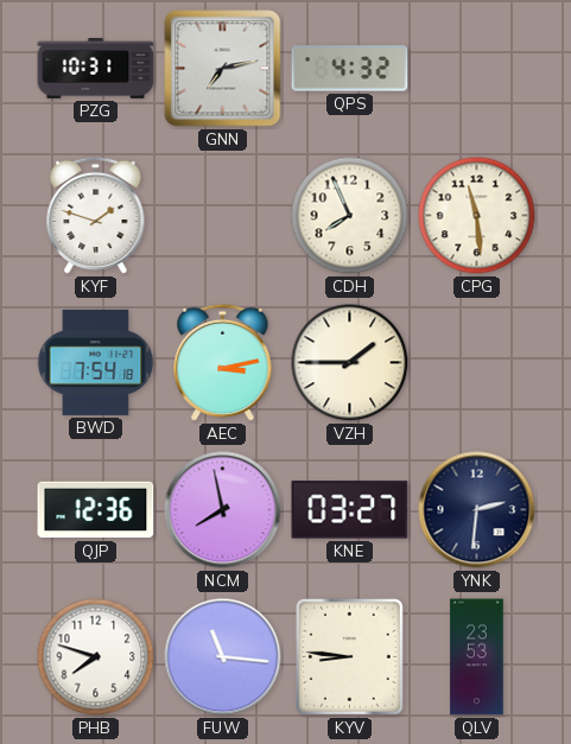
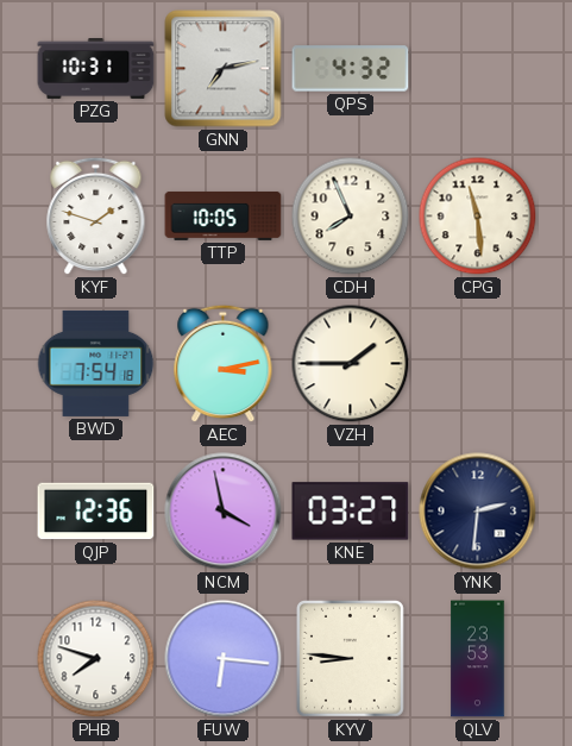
TTP: none -> 10:05
NCM: 7:58 -> 3:58
FUW: 11:16 -> 6:16
